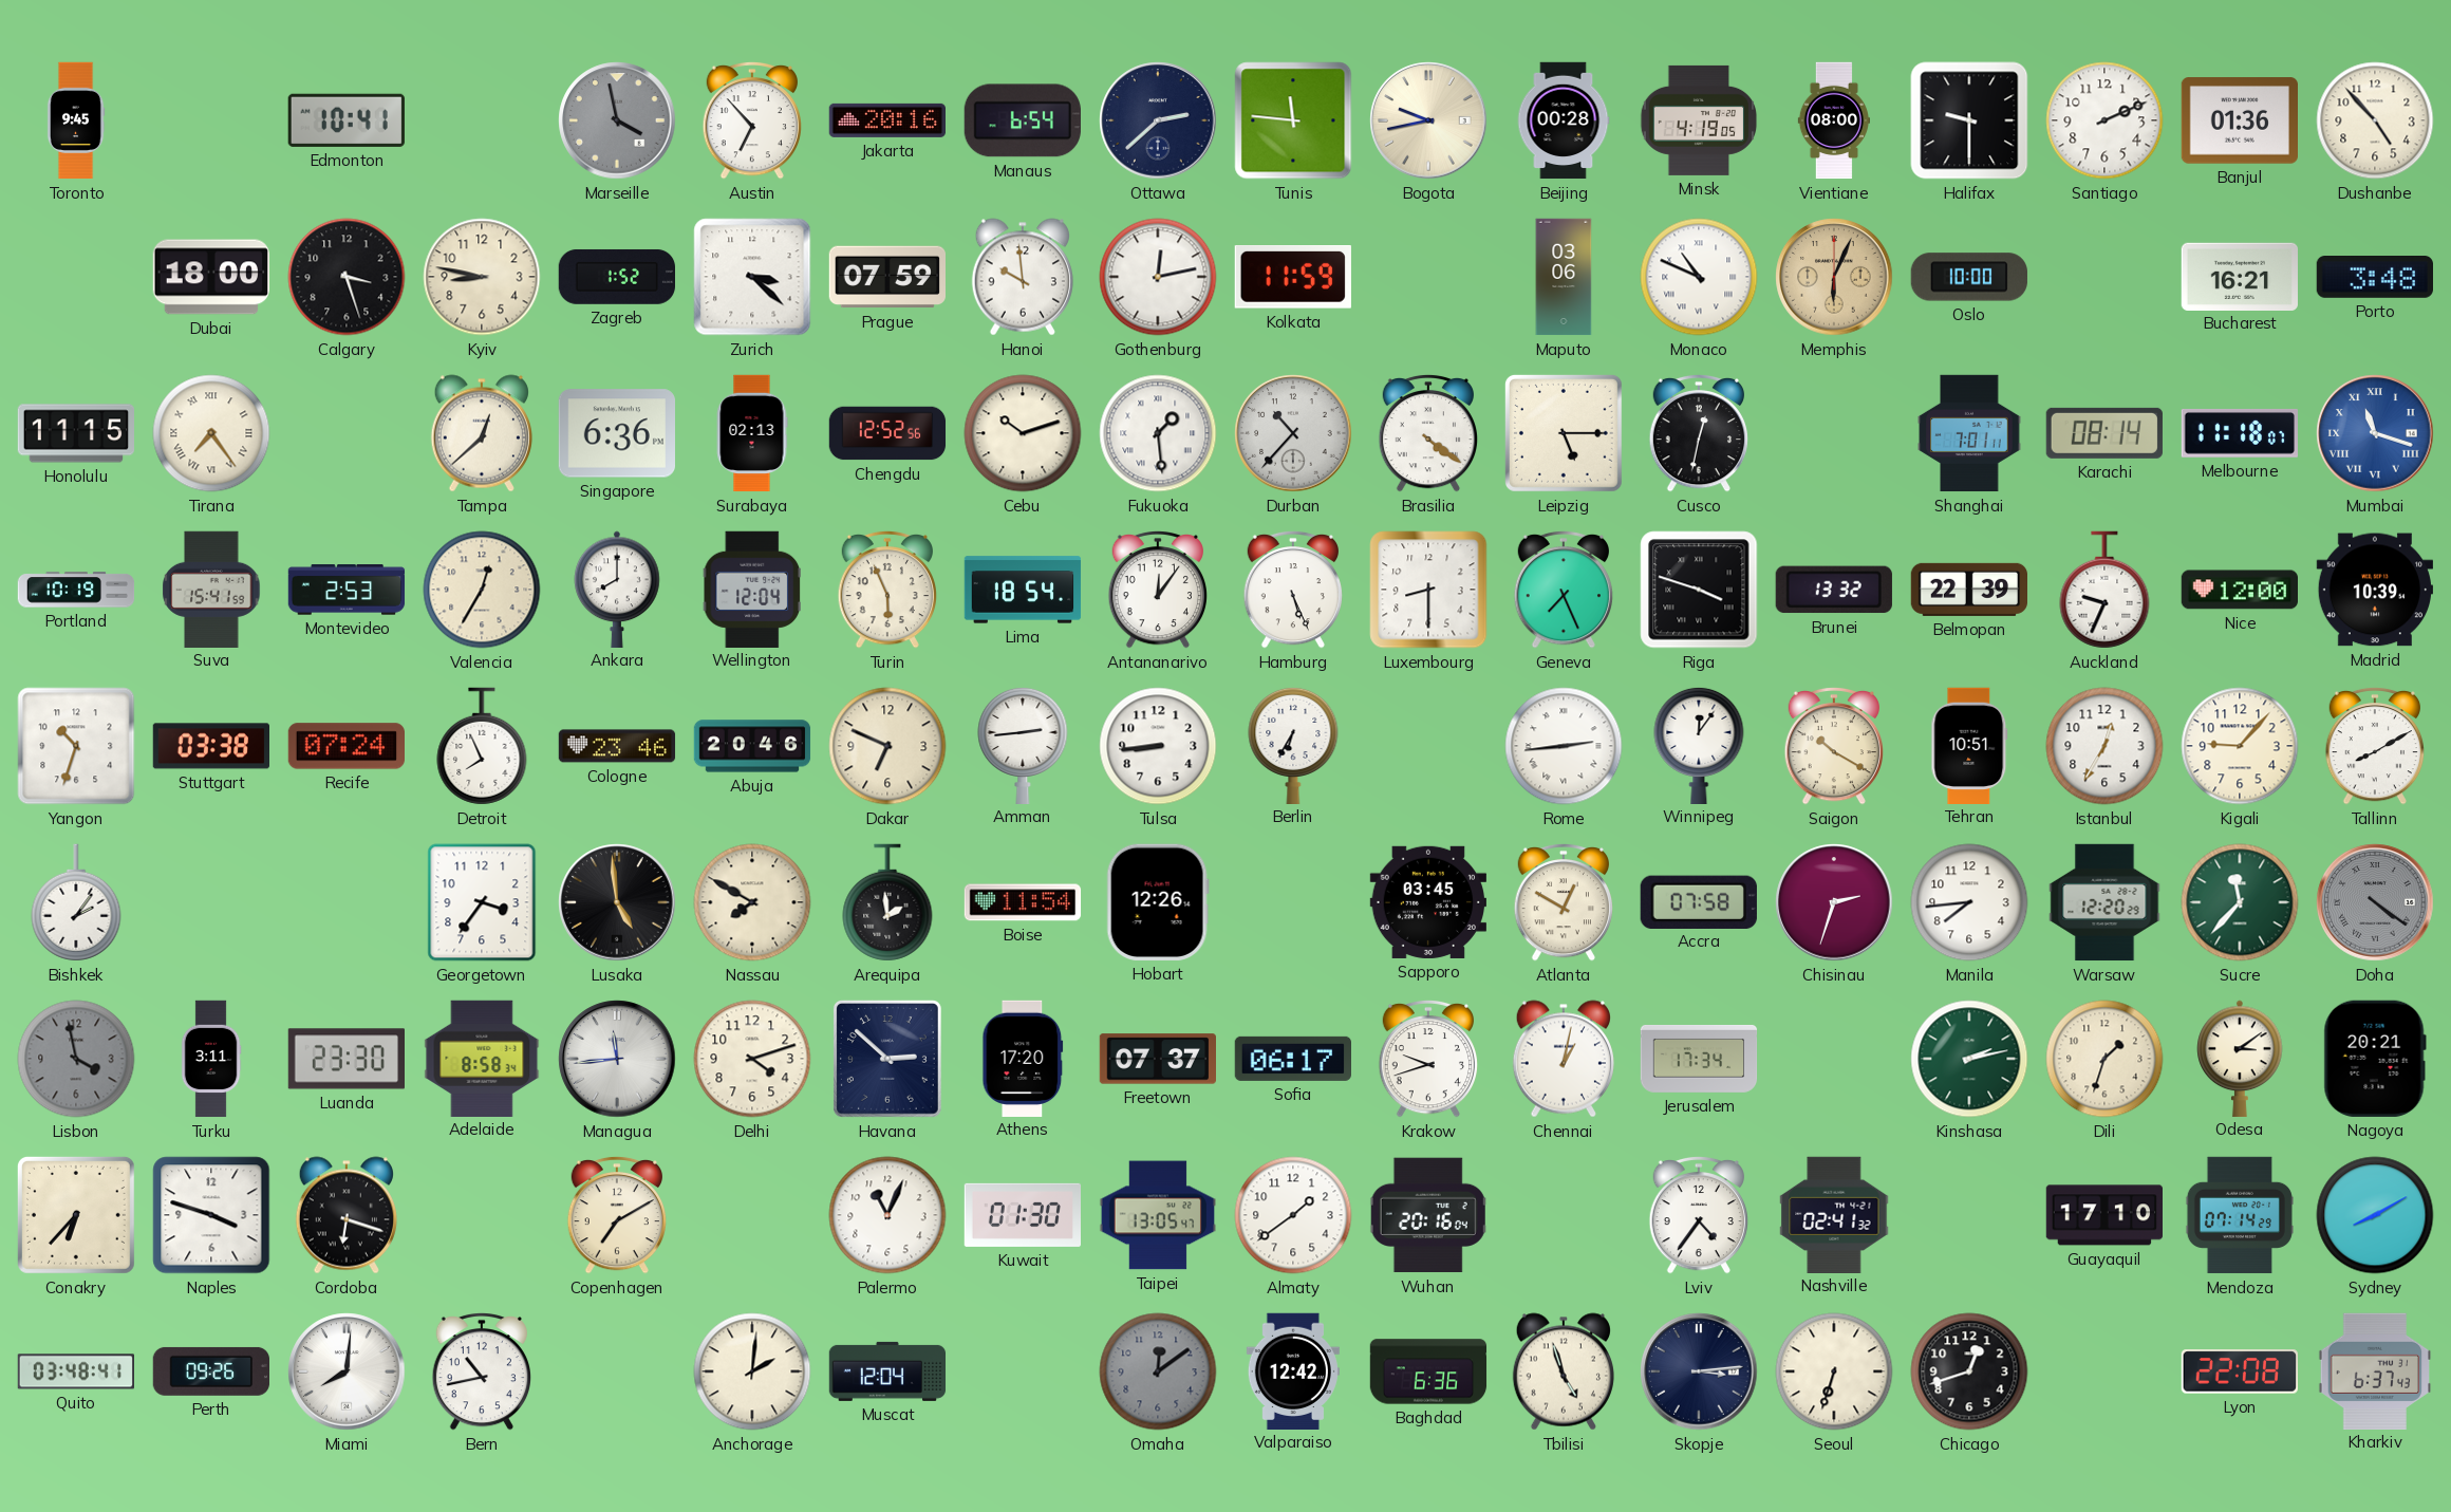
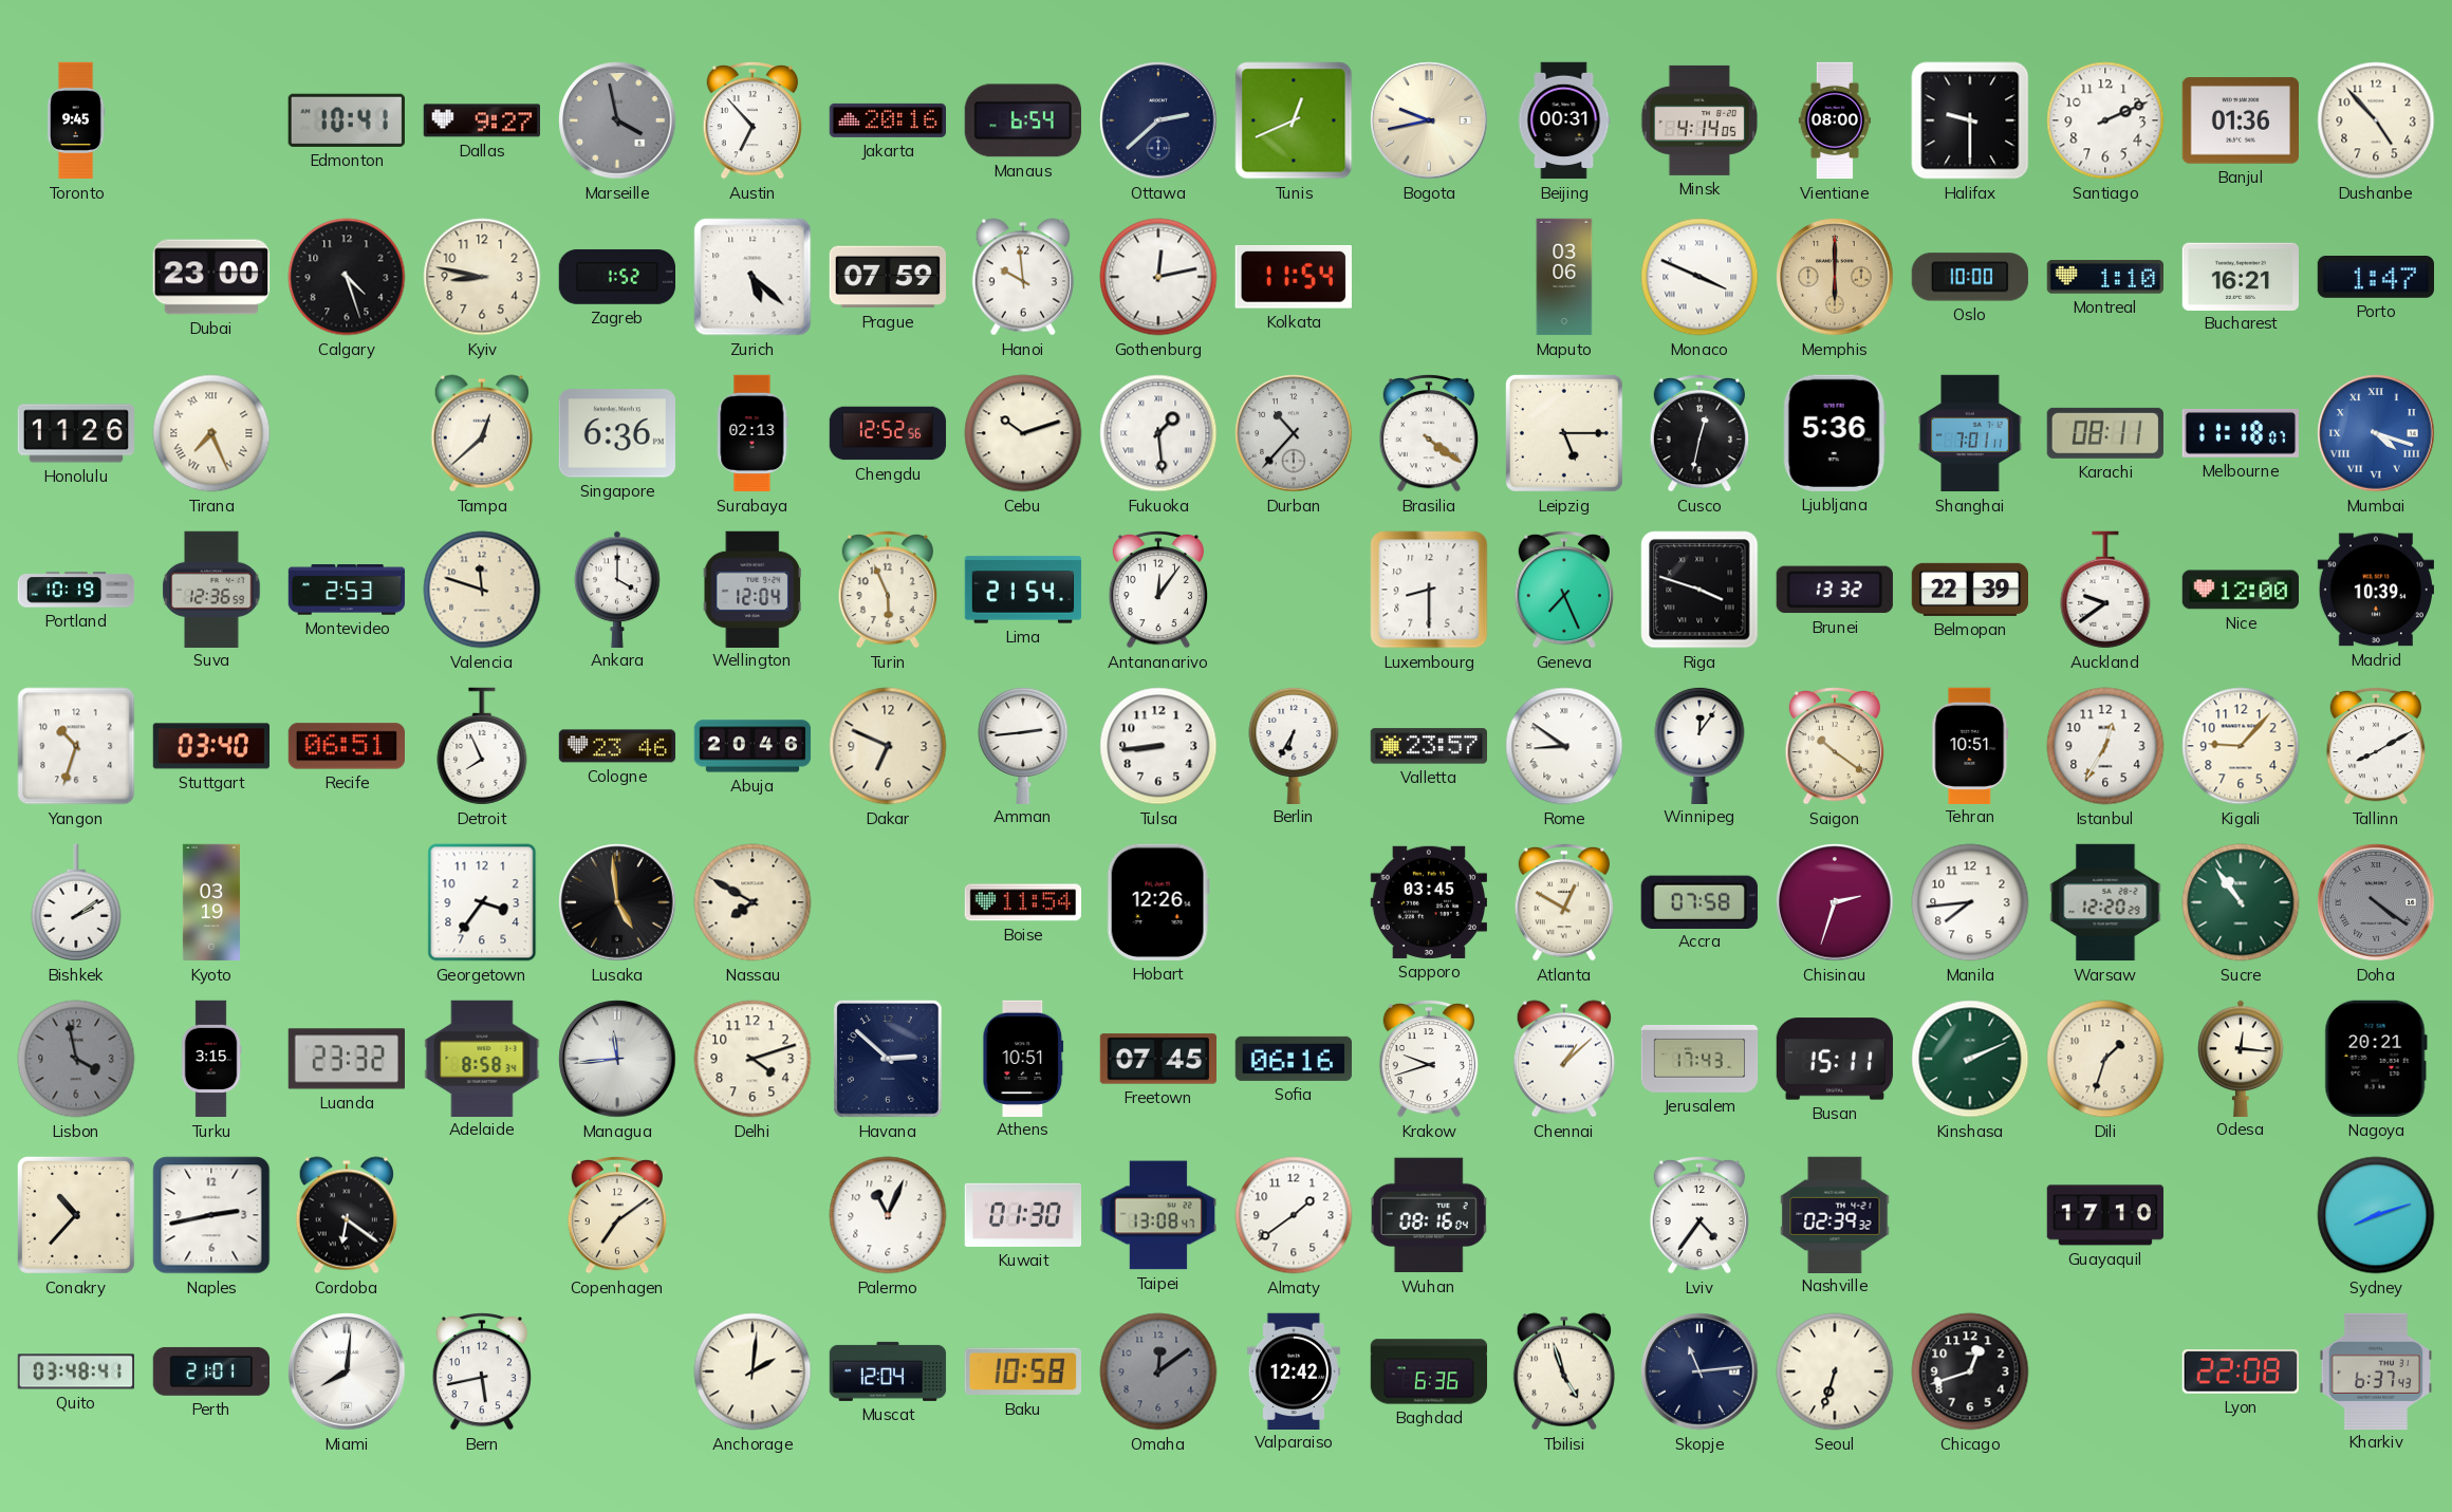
Dallas: none -> 9:27
Tunis: 11:46 -> 12:41
Beijing: 00:28 -> 00:31
Minsk: 4:19 -> 4:14
Dubai: 18:00 -> 23:00
Calgary: 3:27 -> 4:27
Zurich: 3:22 -> 5:22
Kolkata: 11:59 -> 11:54
Monaco: 10:49 -> 3:49
Memphis: 6:04 -> 6:00
Montreal: none -> 1:10
Porto: 3:48 -> 1:47
Honolulu: 11:15 -> 11:26
Tirana: 7:24 -> 7:26
Ljubljana: none -> 5:36
Karachi: 08:14 -> 08:11
Mumbai: 11:18 -> 4:18
Suva: 15:41 -> 12:36
Valencia: 12:35 -> 11:48
Ankara: 8:00 -> 4:00
Lima: 18:54 -> 21:54
Hamburg: 5:26 -> none
Auckland: 9:34 -> 9:39
Stuttgart: 03:38 -> 03:40
Recife: 07:24 -> 06:51
Valletta: none -> 23:57
Rome: 2:44 -> 8:51
Saigon: 10:20 -> 10:21
Bishkek: 2:06 -> 2:09
Kyoto: none -> 03:19
Arequipa: 1:59 -> none
Sucre: 11:37 -> 10:54
Turku: 3:11 -> 3:15
Luanda: 23:30 -> 23:32
Athens: 17:20 -> 10:51
Freetown: 07:37 -> 07:45
Sofia: 06:17 -> 06:16
Chennai: 1:02 -> 1:08
Jerusalem: 17:34 -> 17:43
Busan: none -> 15:11
Kinshasa: 2:13 -> 2:11
Odesa: 3:09 -> 12:16
Conakry: 6:37 -> 10:37
Naples: 3:48 -> 2:43
Cordoba: 6:18 -> 6:21
Copenhagen: 7:10 -> 7:09
Taipei: 13:05 -> 13:08
Wuhan: 20:16 -> 08:16
Nashville: 02:41 -> 02:39
Mendoza: 07:14 -> none
Sydney: 8:10 -> 8:12
Perth: 09:26 -> 21:01
Bern: 10:43 -> 5:43
Baku: none -> 10:58
Skopje: 3:14 -> 11:14
